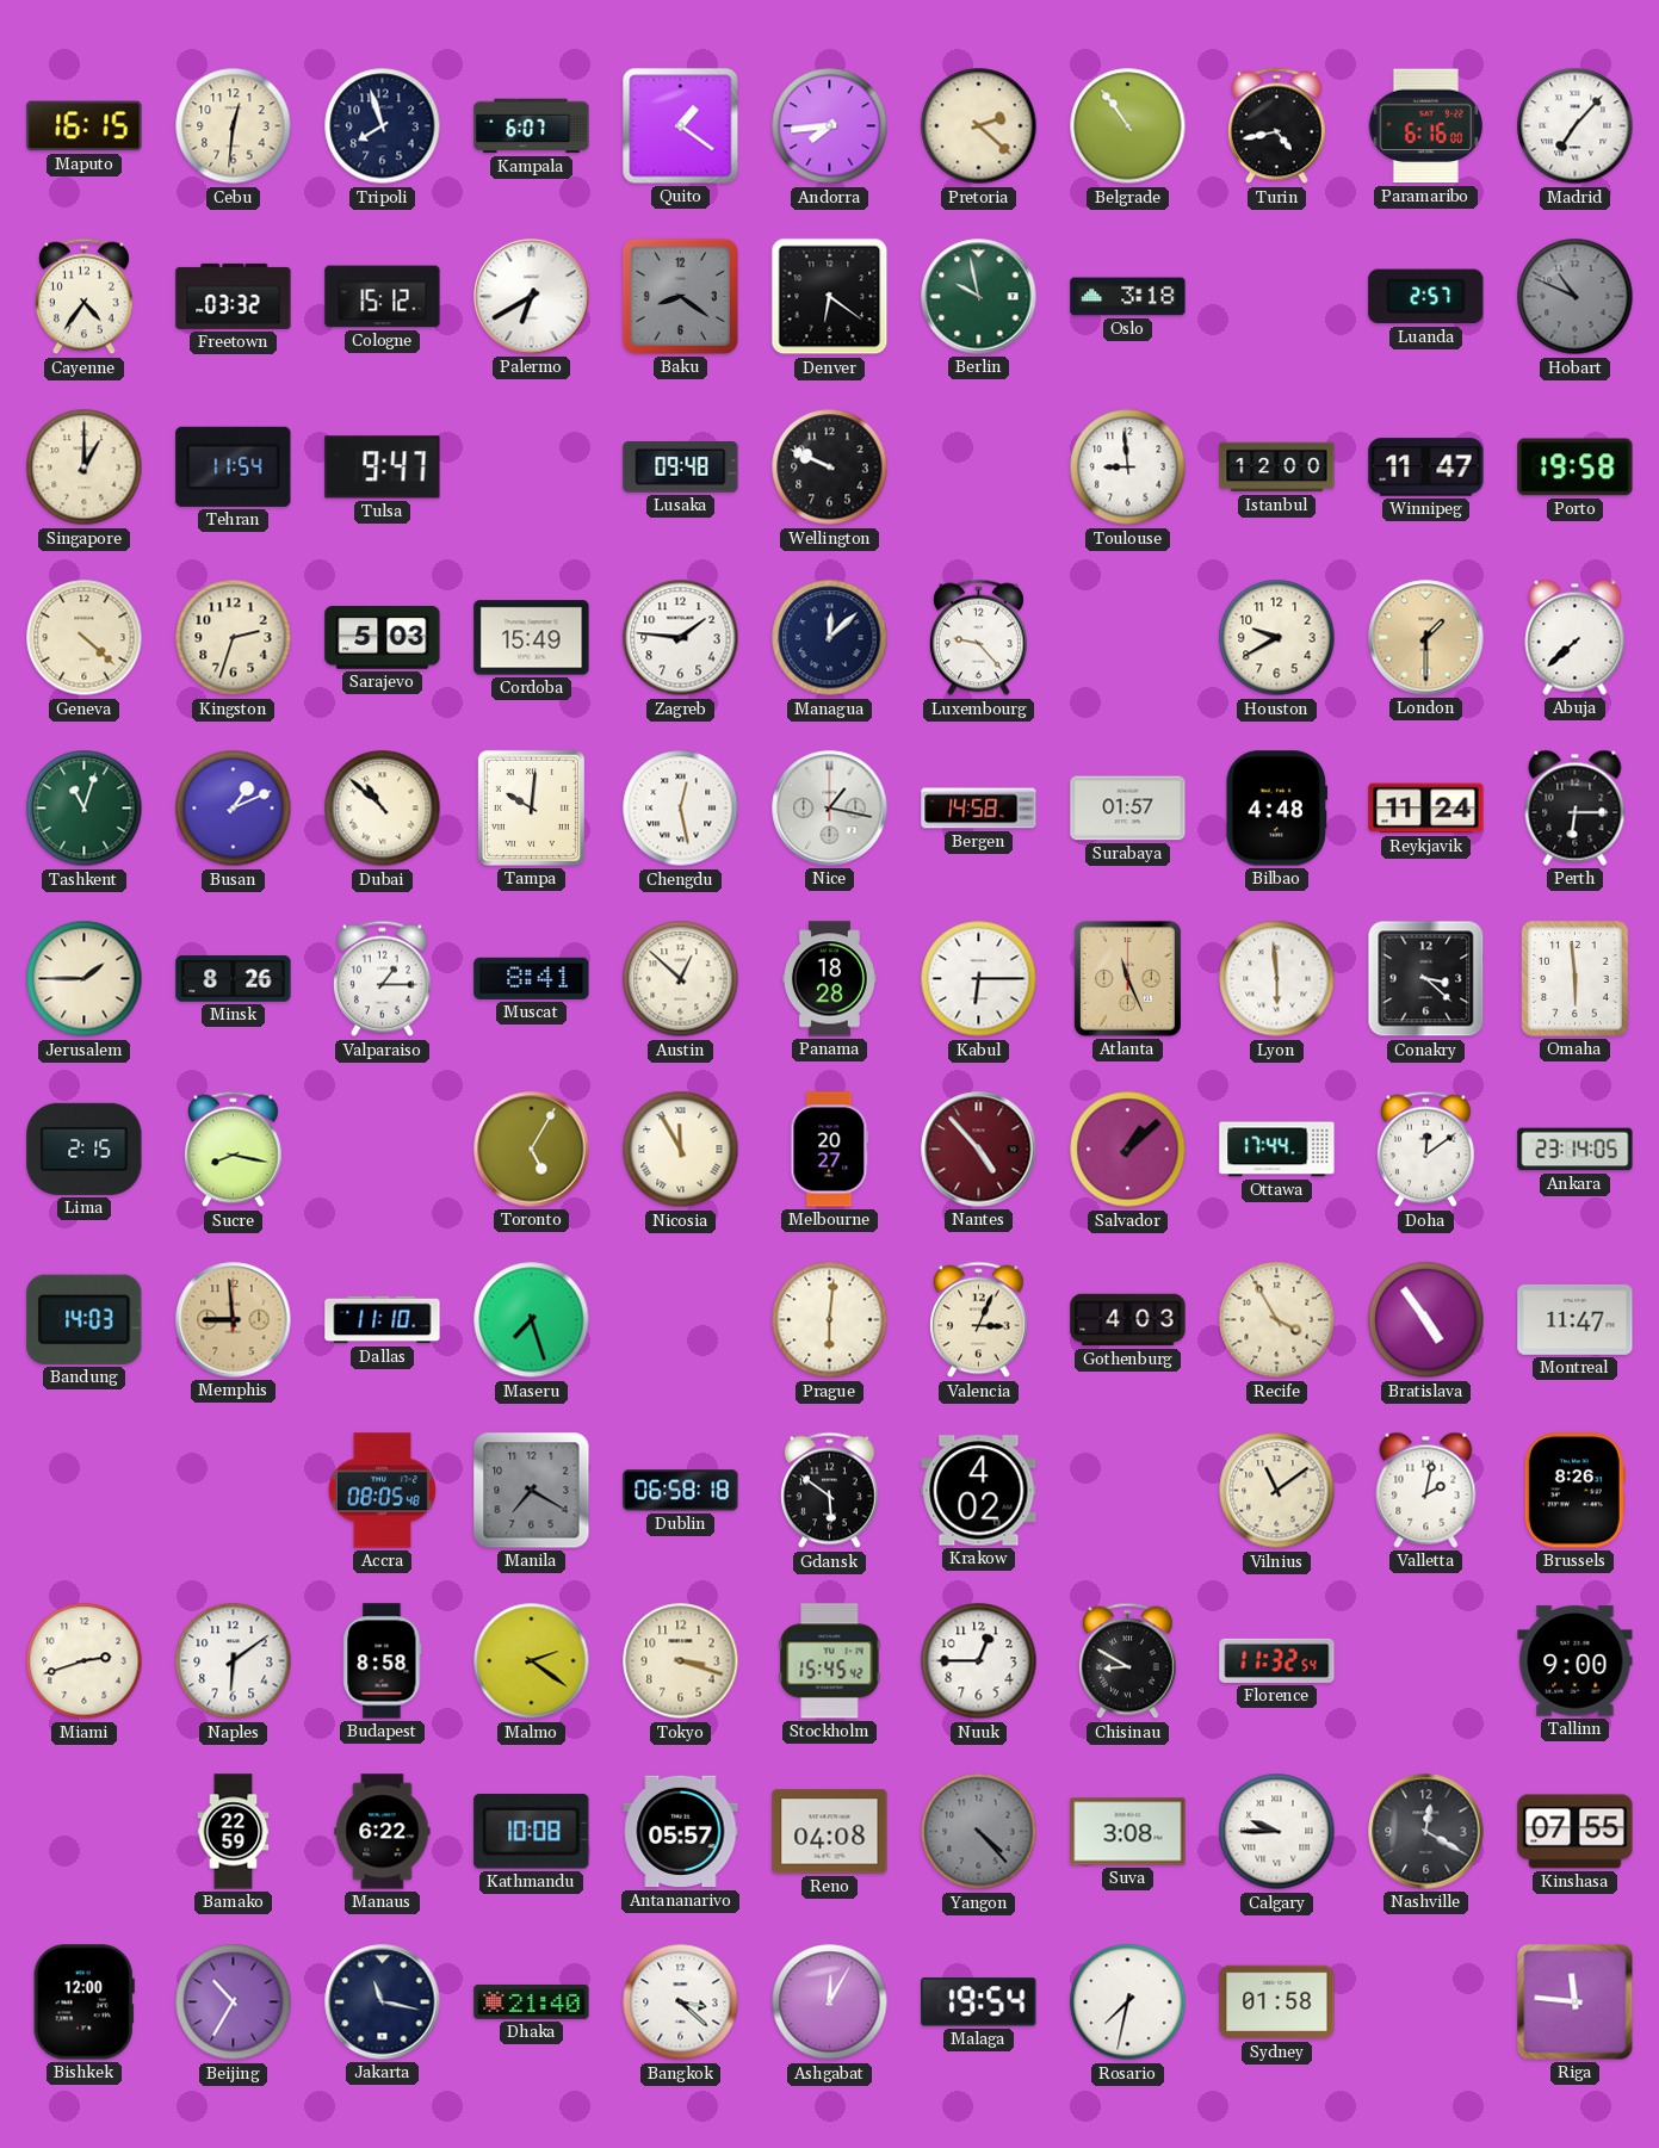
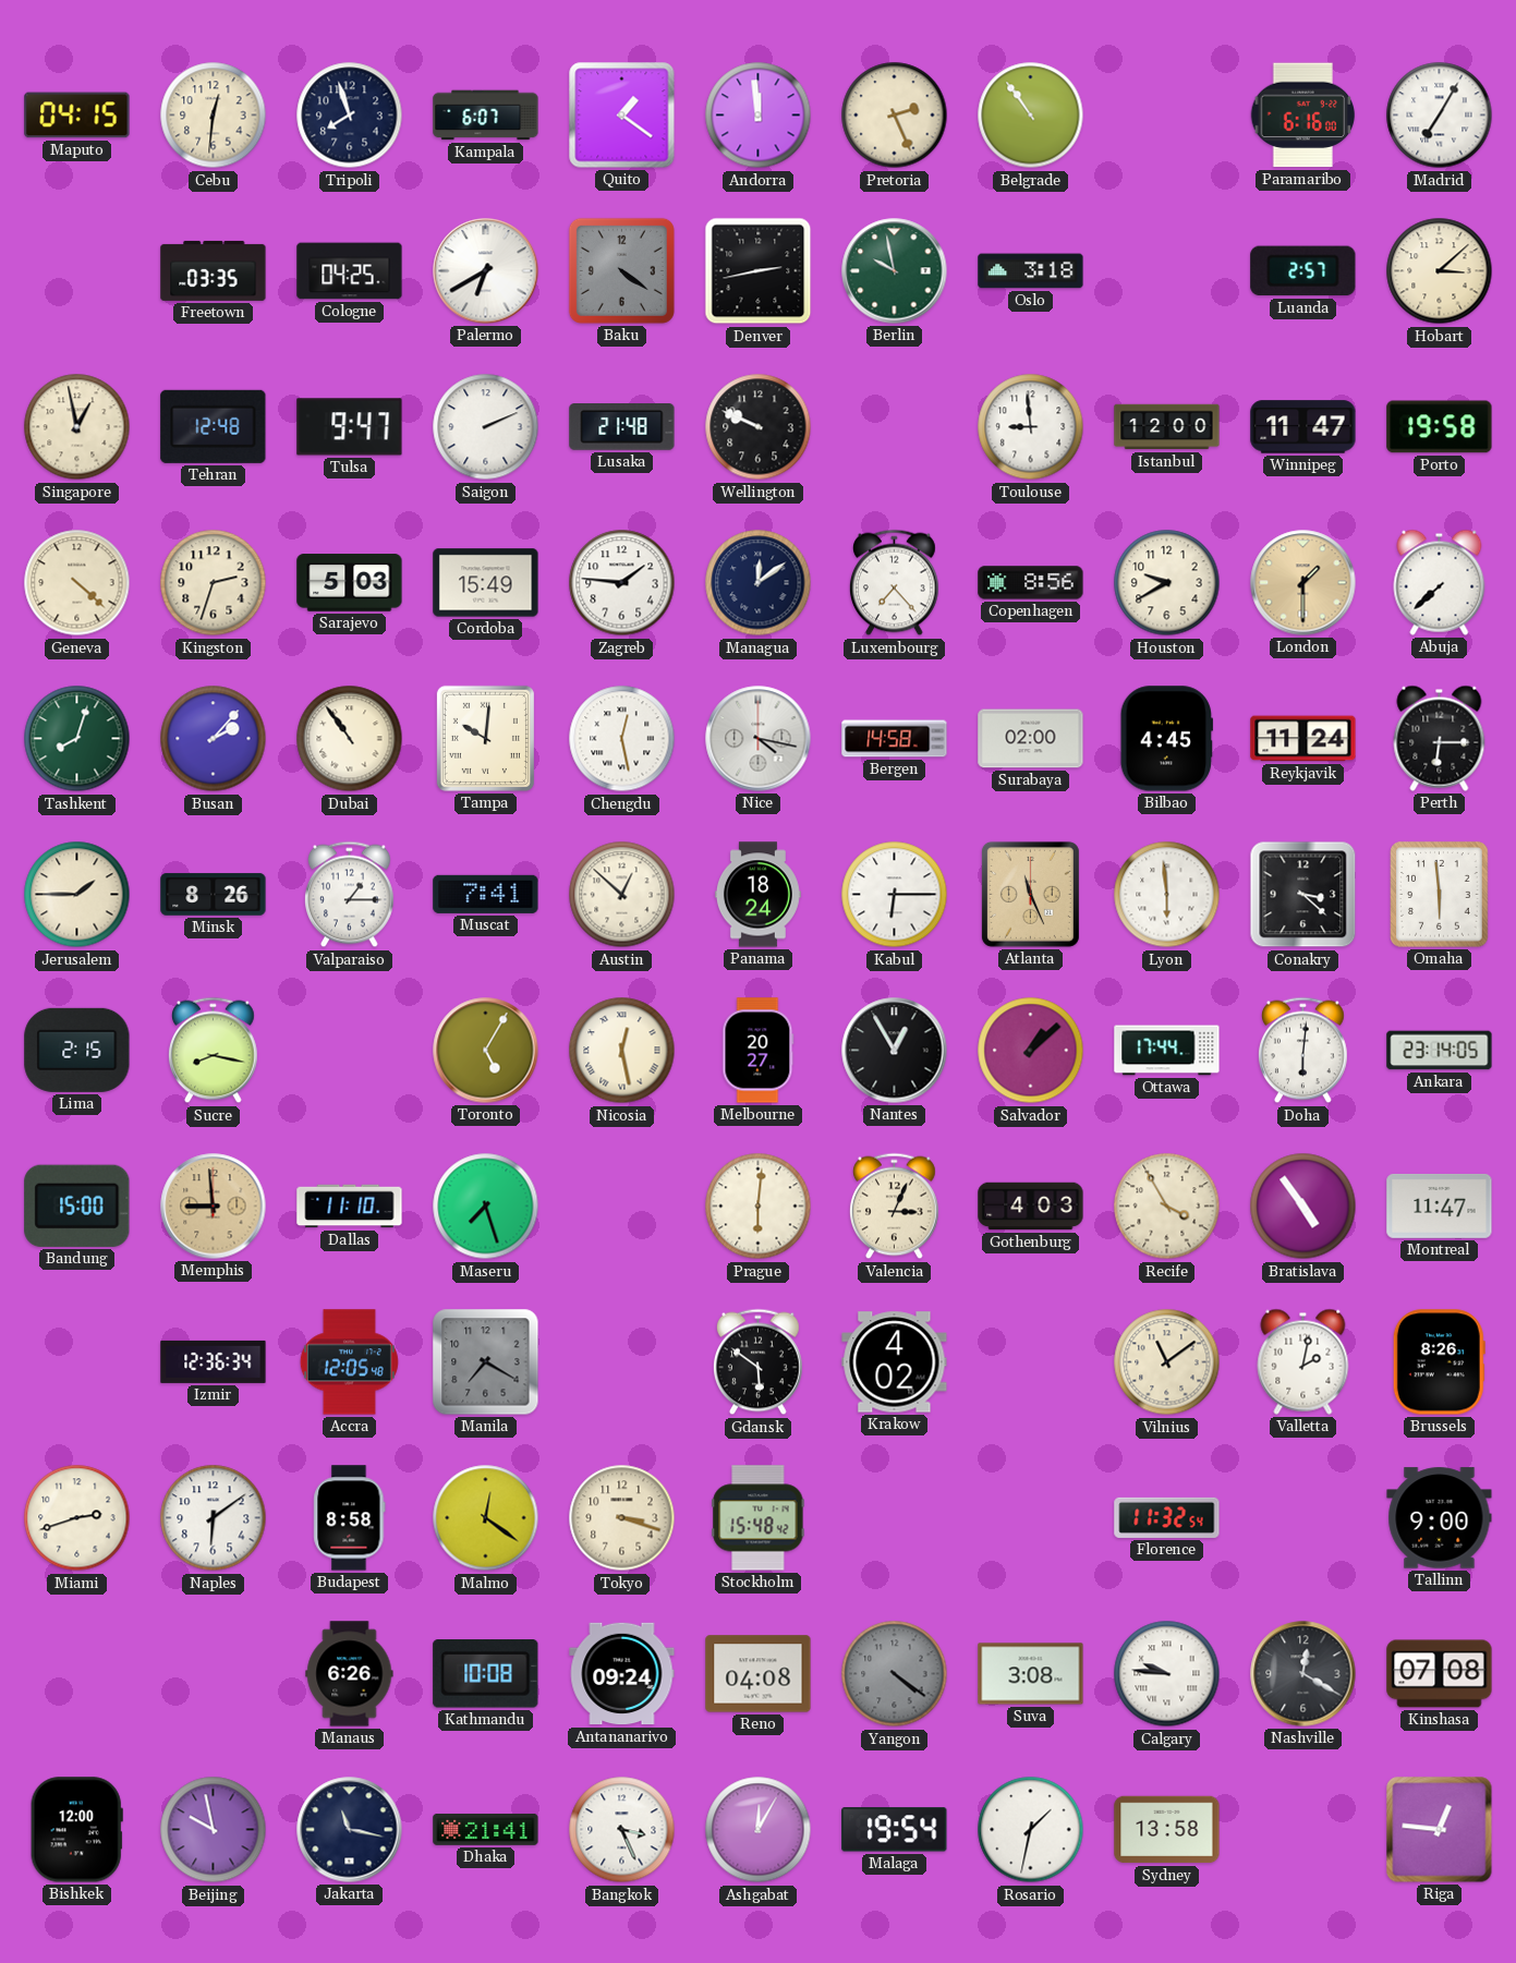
Maputo: 16:15 -> 04:15
Andorra: 7:44 -> 11:59
Pretoria: 2:22 -> 2:26
Turin: 4:43 -> none
Madrid: 7:07 -> 7:05
Cayenne: 4:36 -> none
Freetown: 03:32 -> 03:35
Cologne: 15:12 -> 04:25
Baku: 8:21 -> 4:21
Denver: 6:21 -> 2:43
Hobart: 10:49 -> 3:08
Hobart dial: grey -> cream
Singapore: 1:00 -> 12:58
Tehran: 11:54 -> 12:48
Saigon: none -> 2:11
Lusaka: 09:48 -> 21:48
Managua: 12:08 -> 12:09
Luxembourg: 9:23 -> 7:23
Copenhagen: none -> 8:56
Tashkent: 11:03 -> 8:03
Busan: 1:11 -> 2:07
Dubai: 10:52 -> 10:54
Nice: 1:17 -> 4:17
Surabaya: 01:57 -> 02:00
Bilbao: 4:48 -> 4:45
Muscat: 8:41 -> 7:41
Panama: 18:28 -> 18:24
Nicosia: 11:55 -> 12:28
Nantes: 4:53 -> 12:55
Nantes dial: burgundy -> black
Doha: 12:09 -> 6:01
Bandung: 14:03 -> 15:00
Izmir: none -> 12:36
Accra: 08:05 -> 12:05
Dublin: 06:58 -> none
Malmo: 2:21 -> 12:21
Stockholm: 15:45 -> 15:48
Nuuk: 12:45 -> none
Chisinau: 8:50 -> none
Bamako: 22:59 -> none
Manaus: 6:22 -> 6:26
Antananarivo: 05:57 -> 09:24
Yangon: 4:23 -> 4:21
Calgary: 9:45 -> 9:46
Kinshasa: 07:55 -> 07:08
Beijing: 10:35 -> 9:58
Dhaka: 21:40 -> 21:41
Bangkok: 3:22 -> 3:26
Rosario: 7:32 -> 1:32
Sydney: 01:58 -> 13:58
Riga: 11:46 -> 12:46
